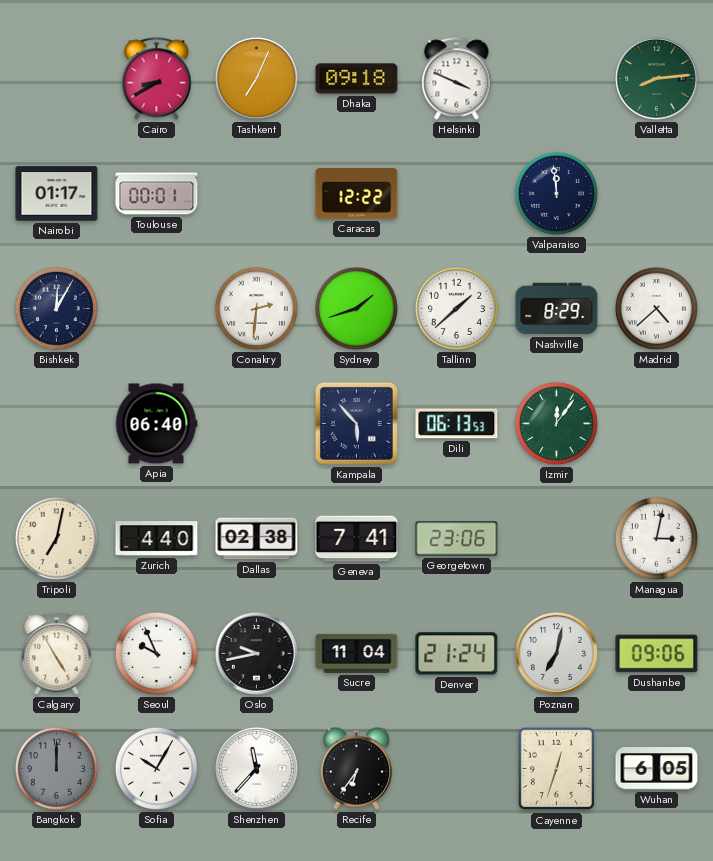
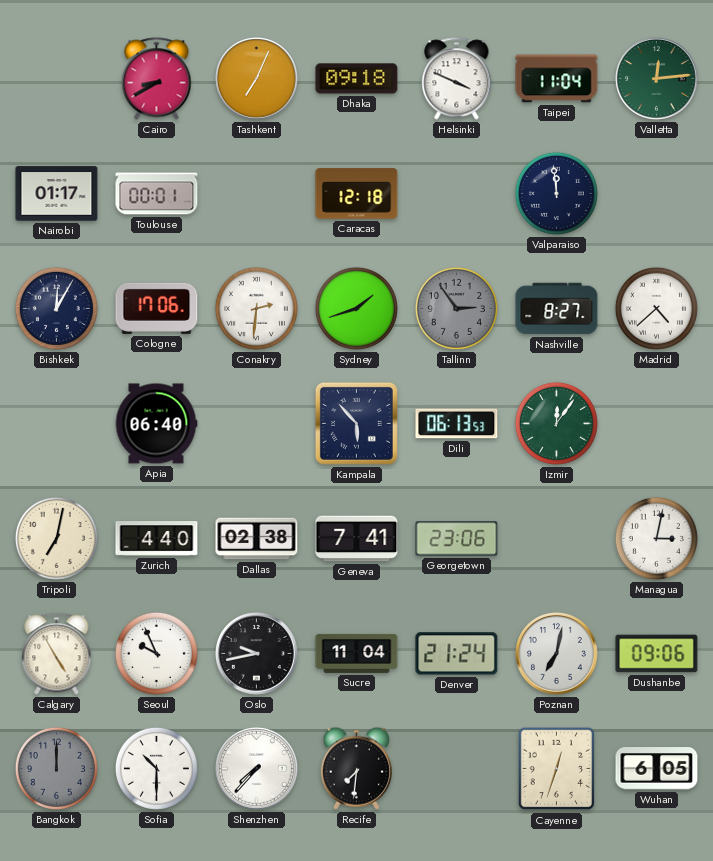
Taipei: none -> 11:04
Valletta: 8:14 -> 12:14
Caracas: 12:22 -> 12:18
Cologne: none -> 17:06
Tallinn: 1:38 -> 2:54
Tallinn dial: white -> grey
Nashville: 8:29 -> 8:27
Sofia: 10:05 -> 10:30
Shenzhen: 11:37 -> 7:37
Recife: 6:36 -> 7:31
